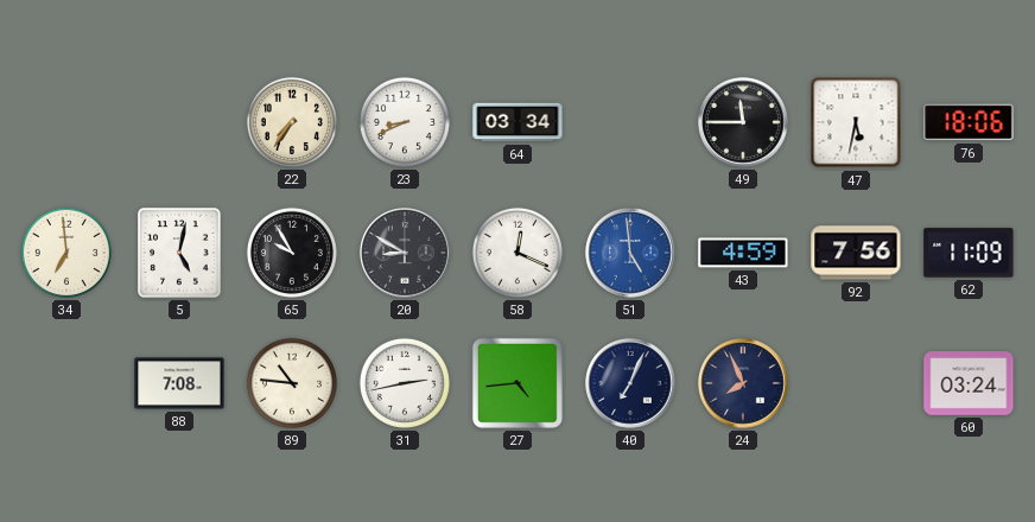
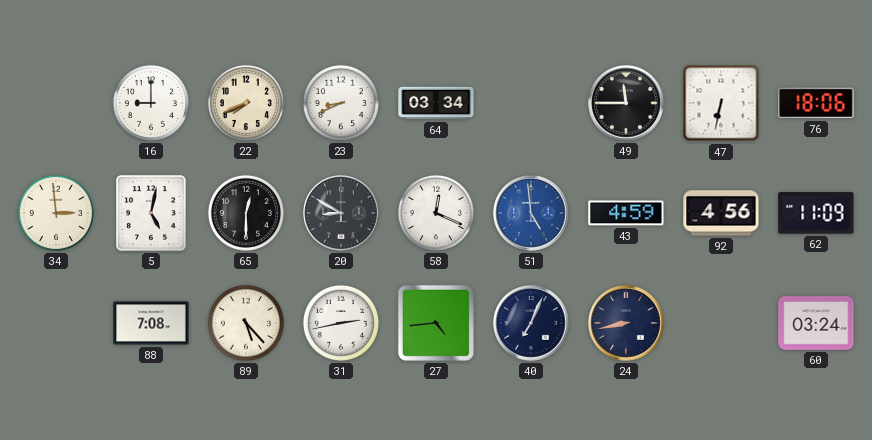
16: none -> 9:00
22: 7:36 -> 7:41
47: 5:32 -> 6:32
34: 6:59 -> 2:59
65: 9:55 -> 12:30
92: 7:56 -> 4:56
89: 10:46 -> 5:23
24: 7:56 -> 8:43
